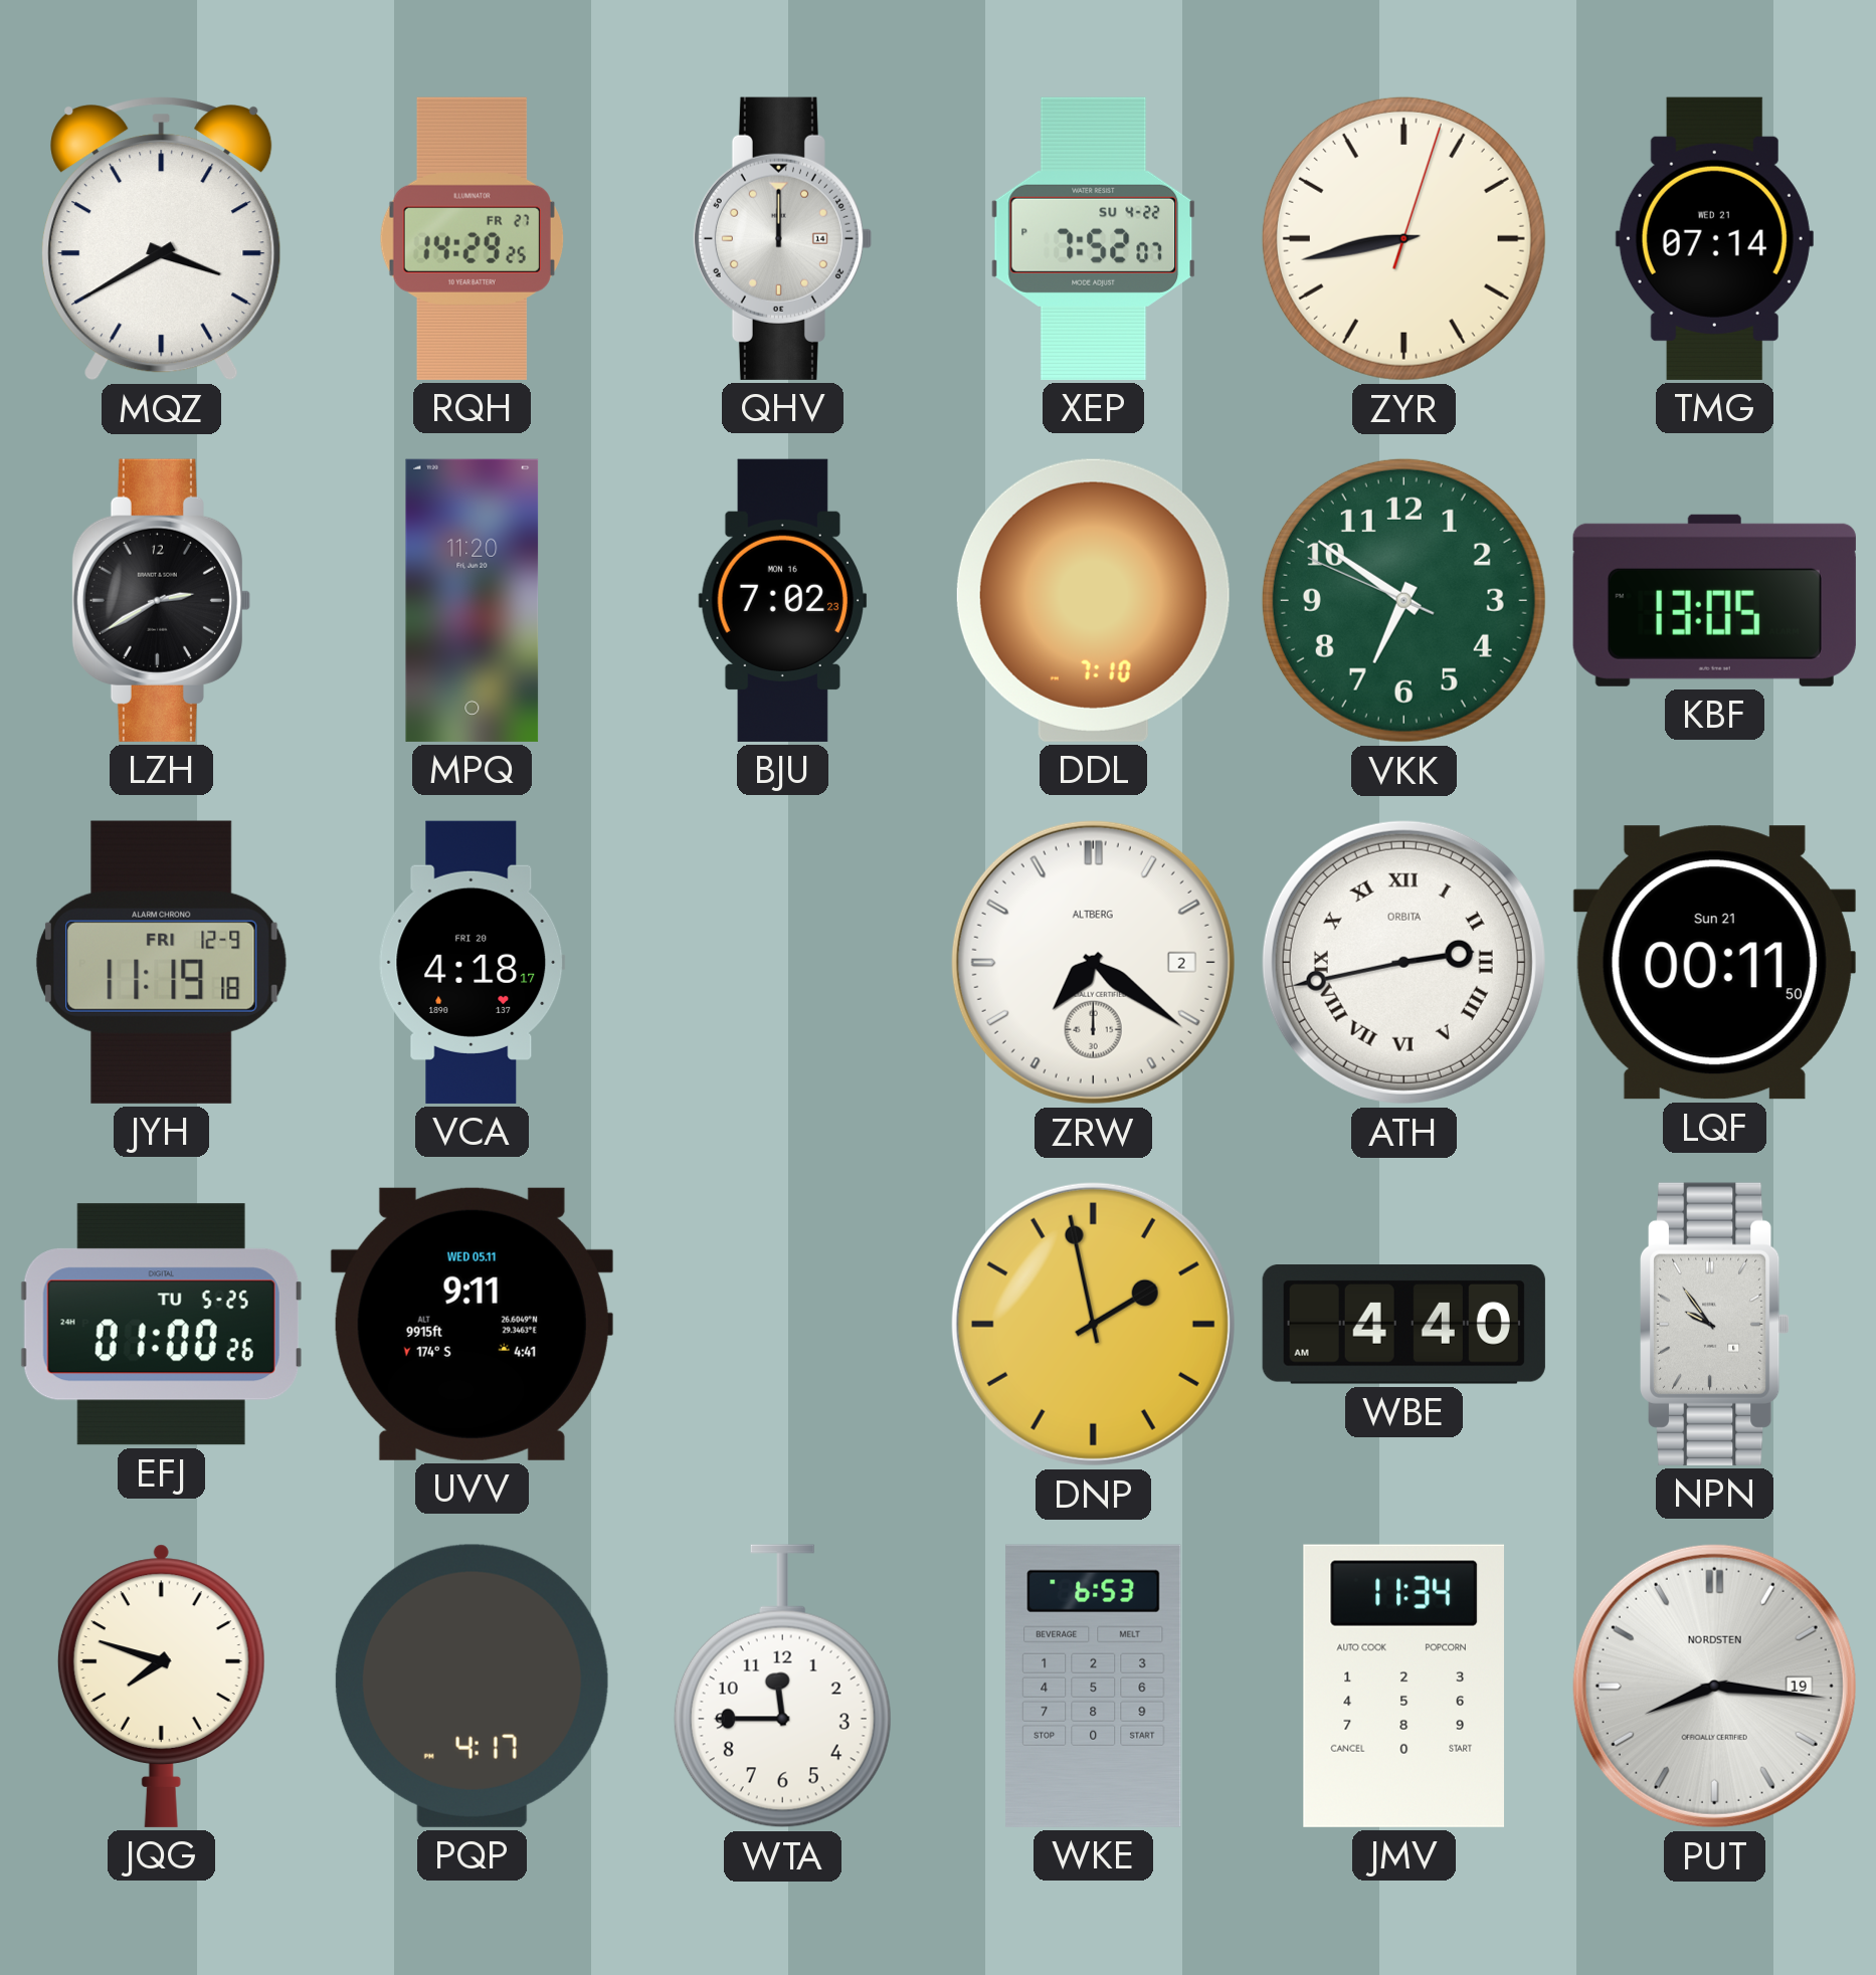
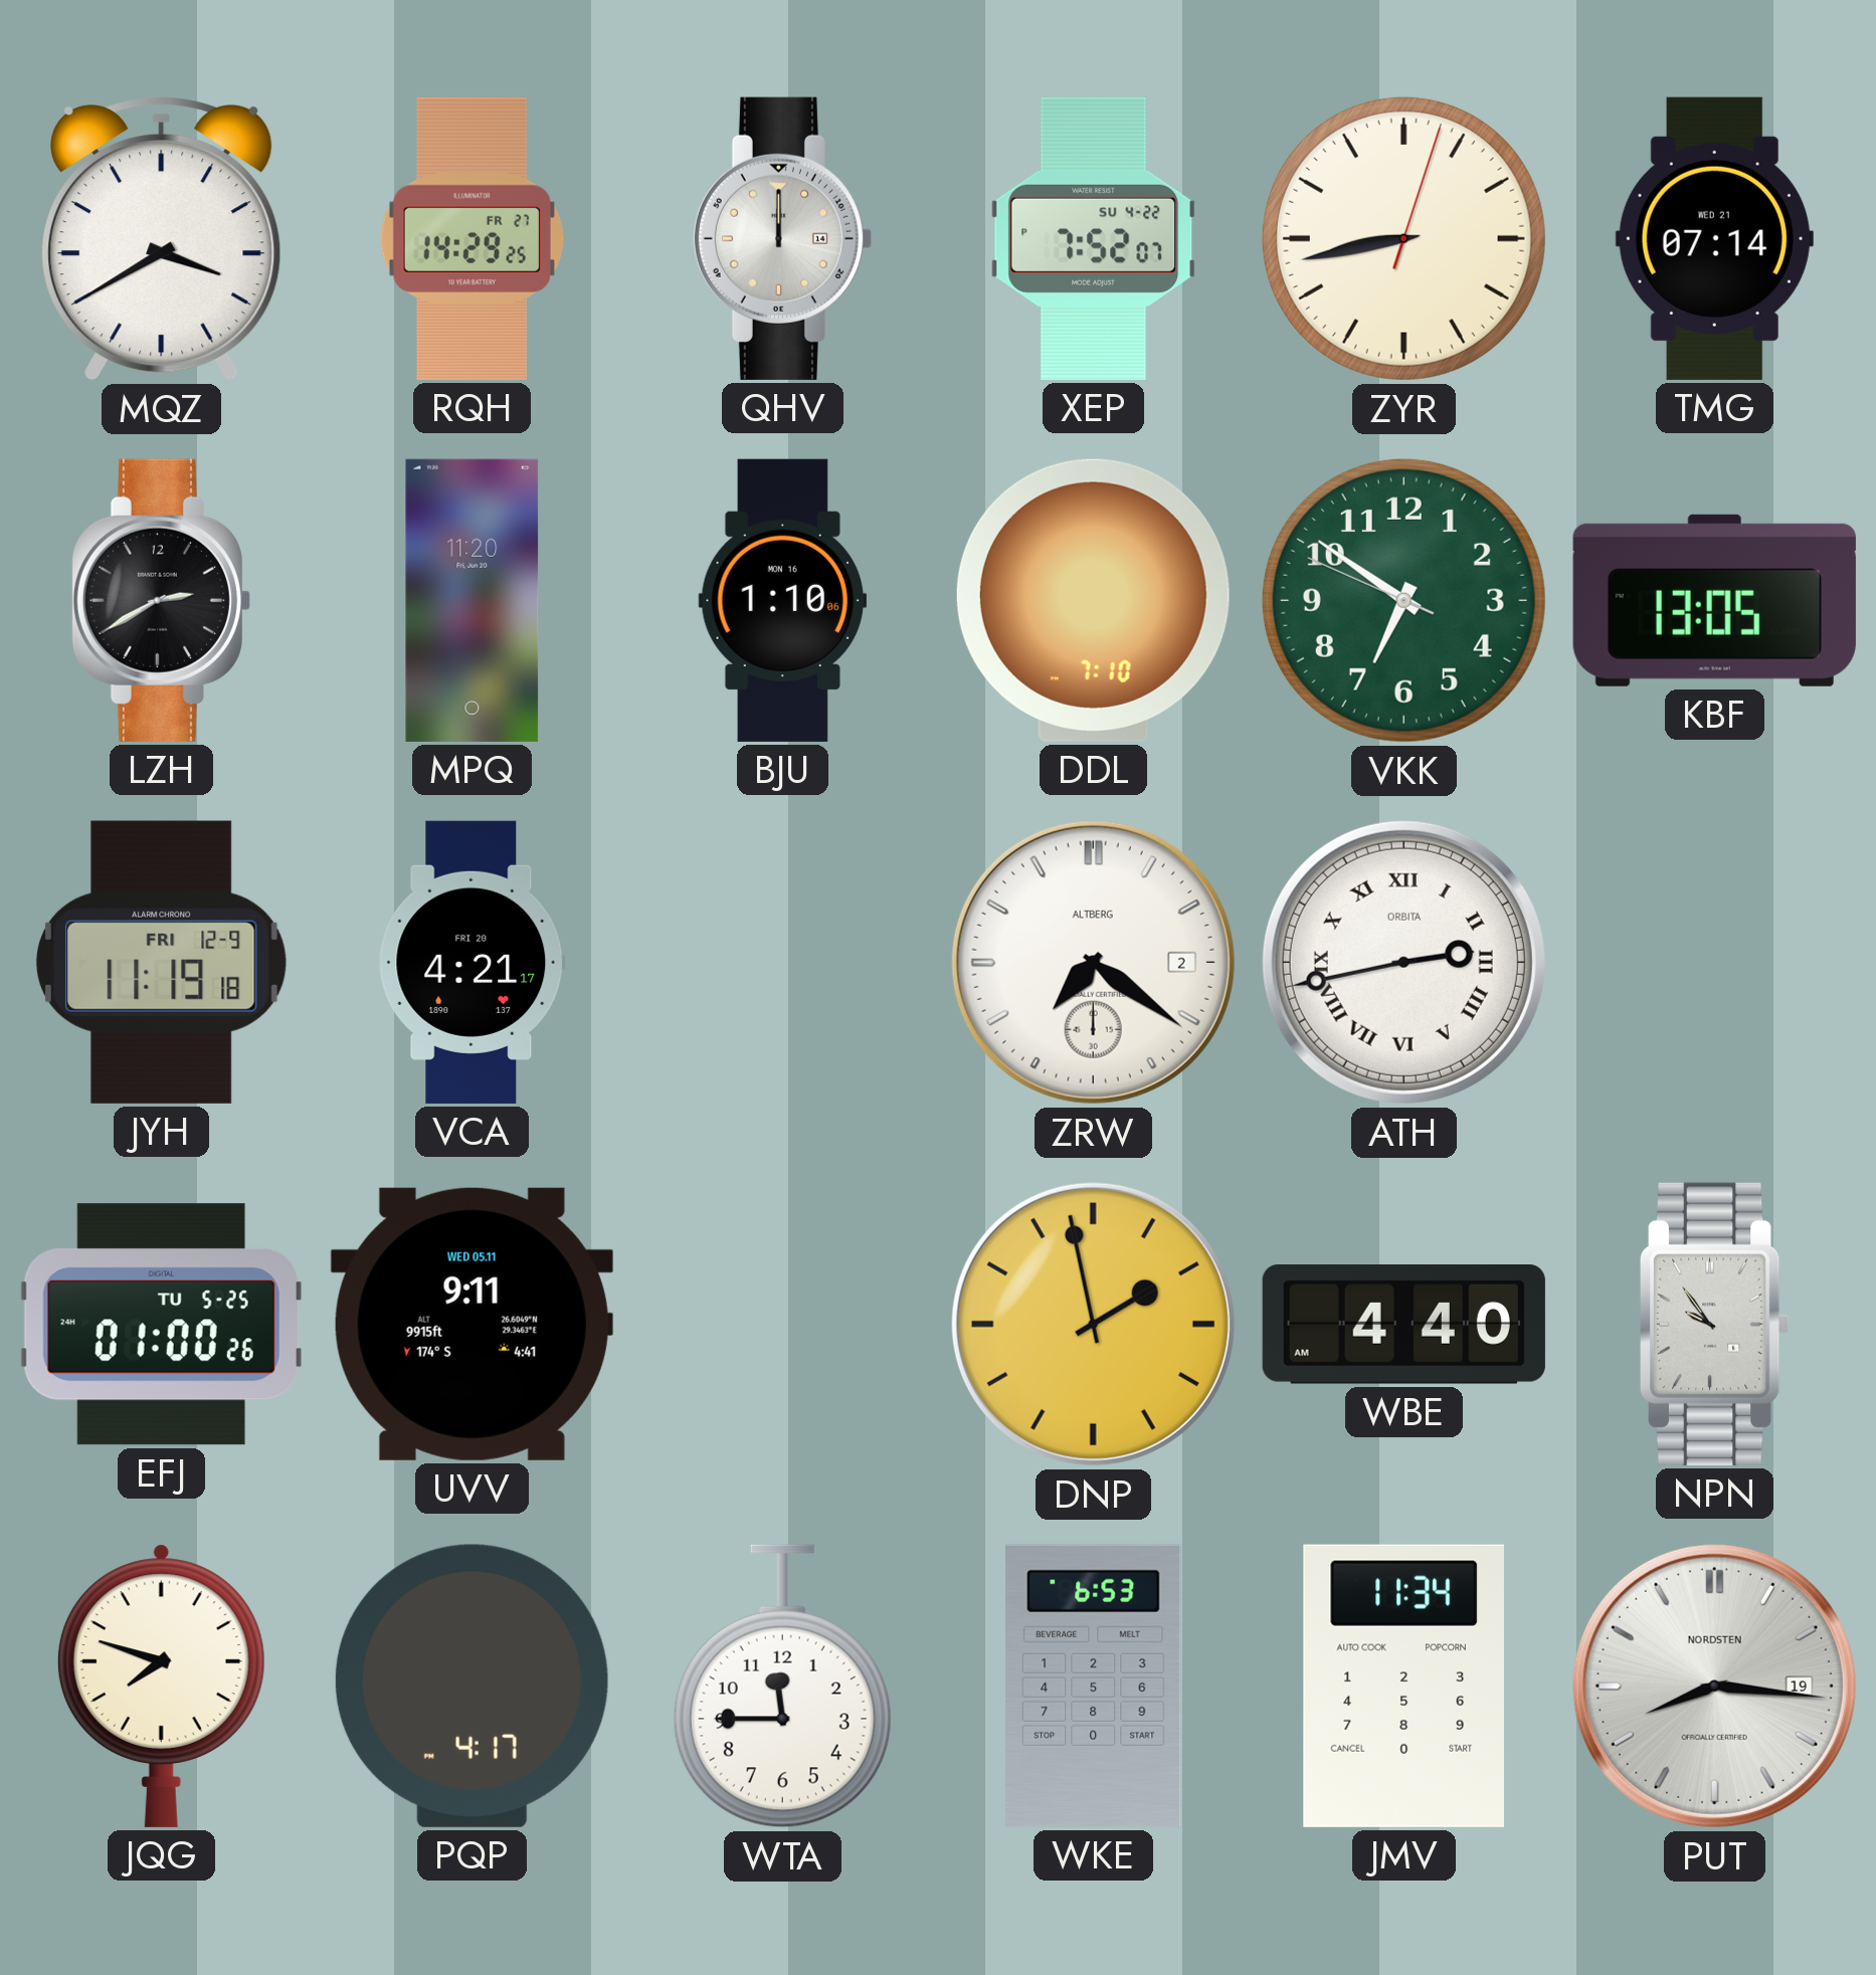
BJU: 7:02 -> 1:10
VCA: 4:18 -> 4:21
LQF: 00:11 -> none
